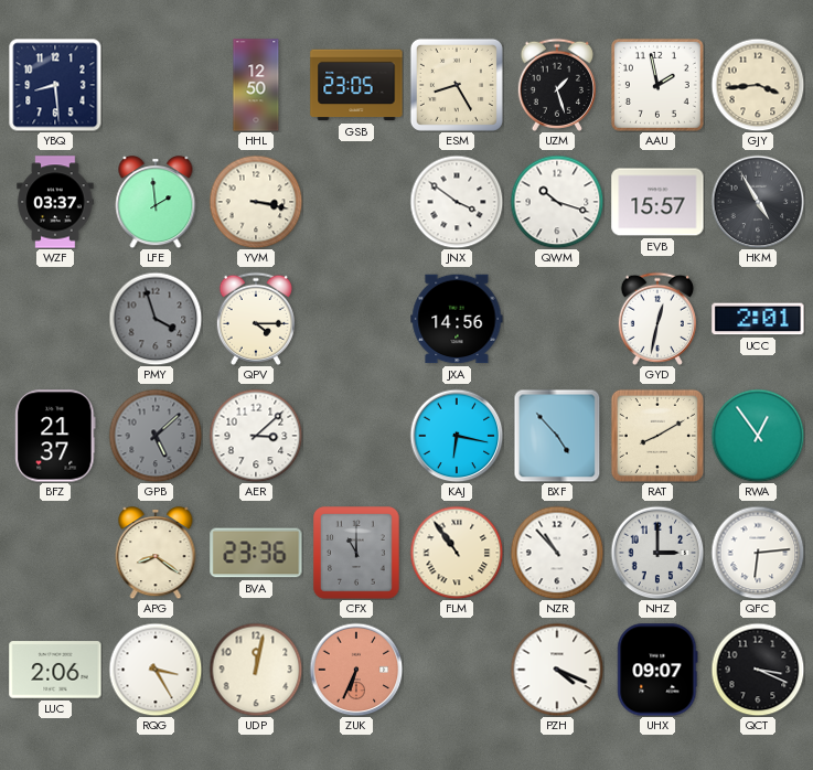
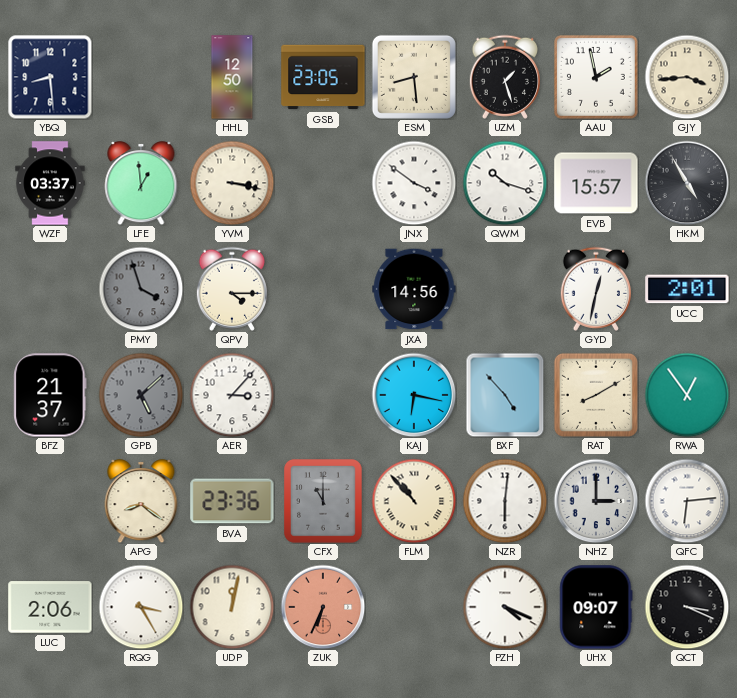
ESM: 8:25 -> 8:29
LFE: 1:59 -> 12:59
AER: 3:08 -> 3:07
FLM: 10:54 -> 10:53
NZR: 10:53 -> 6:01
